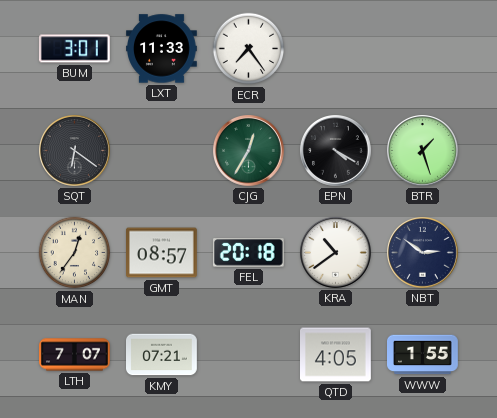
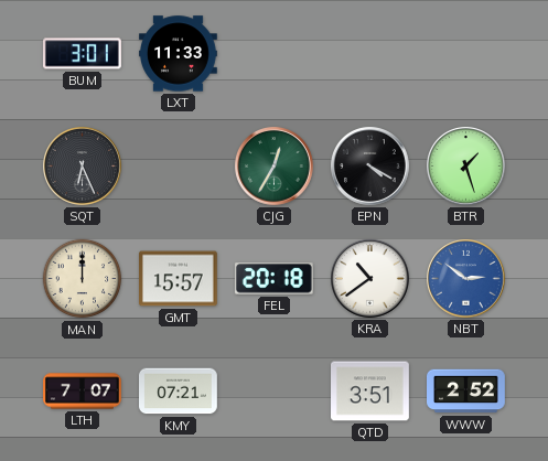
ECR: 7:24 -> none
SQT: 6:21 -> 6:26
MAN: 12:36 -> 12:00
GMT: 08:57 -> 15:57
NBT dial: navy -> blue
QTD: 4:05 -> 3:51
WWW: 1:55 -> 2:52
